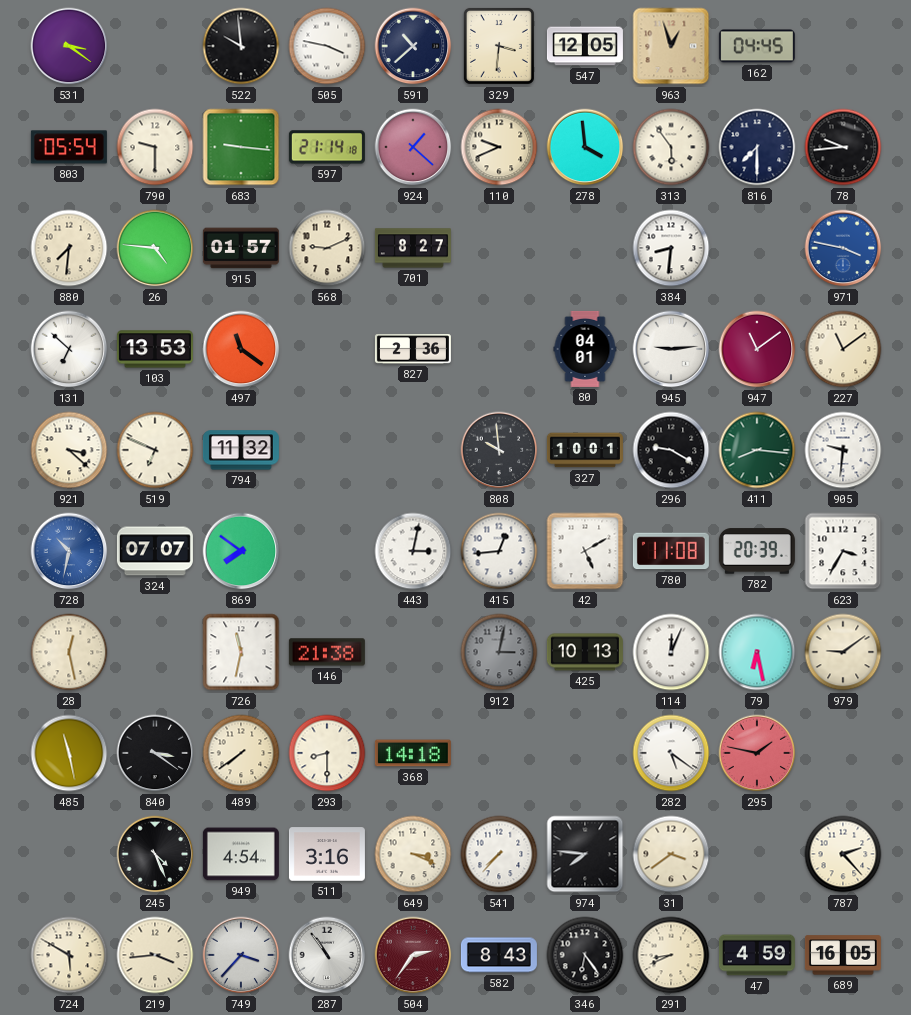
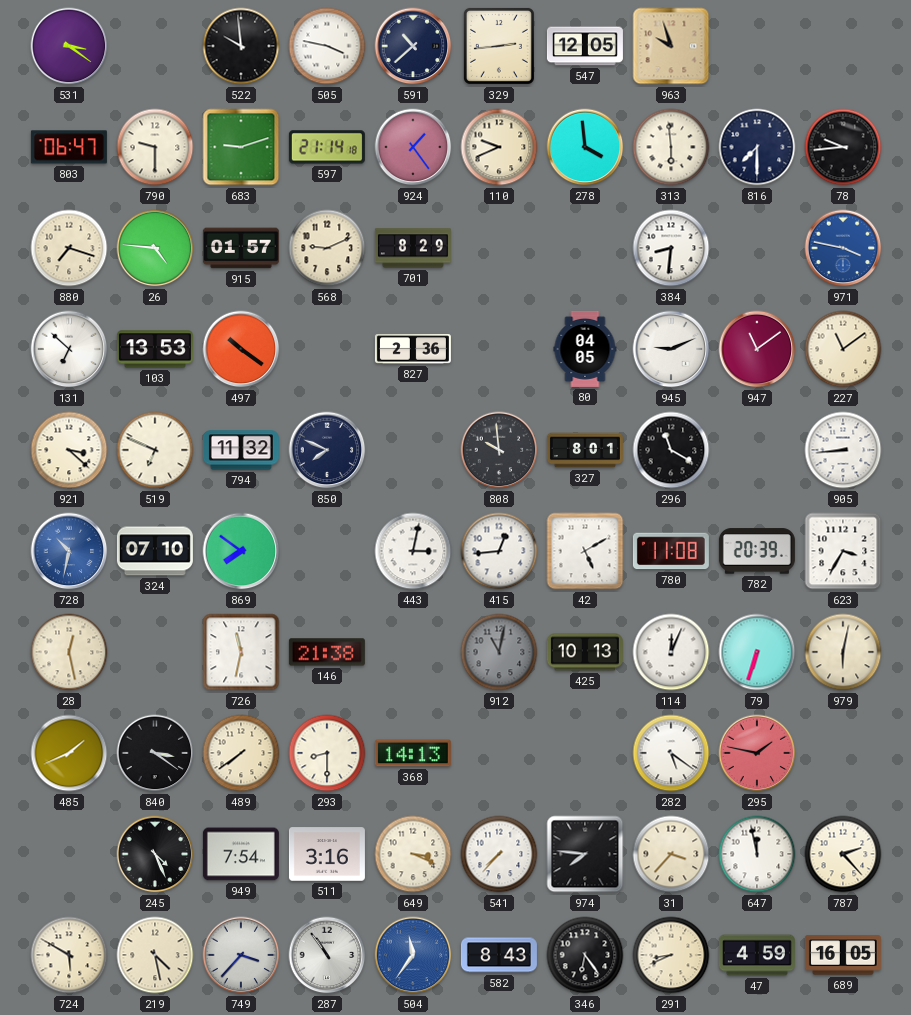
329: 3:31 -> 2:44
963: 12:57 -> 9:57
162: 04:45 -> none
803: 05:54 -> 06:47
683: 9:16 -> 9:12
924: 1:22 -> 1:24
313: 5:54 -> 5:59
880: 7:31 -> 7:18
701: 8:27 -> 8:29
497: 11:21 -> 10:21
80: 04:01 -> 04:05
945: 9:14 -> 9:11
850: none -> 7:49
327: 10:01 -> 8:01
296: 9:20 -> 11:20
411: 8:16 -> none
905: 9:31 -> 8:44
324: 07:07 -> 07:10
912: 3:02 -> 11:02
79: 6:28 -> 6:33
979: 9:09 -> 6:02
485: 11:28 -> 1:41
368: 14:18 -> 14:13
949: 4:54 -> 7:54
31: 3:39 -> 3:37
647: none -> 11:58
219: 3:44 -> 4:28
504: 2:36 -> 11:36
504 dial: burgundy -> blue
